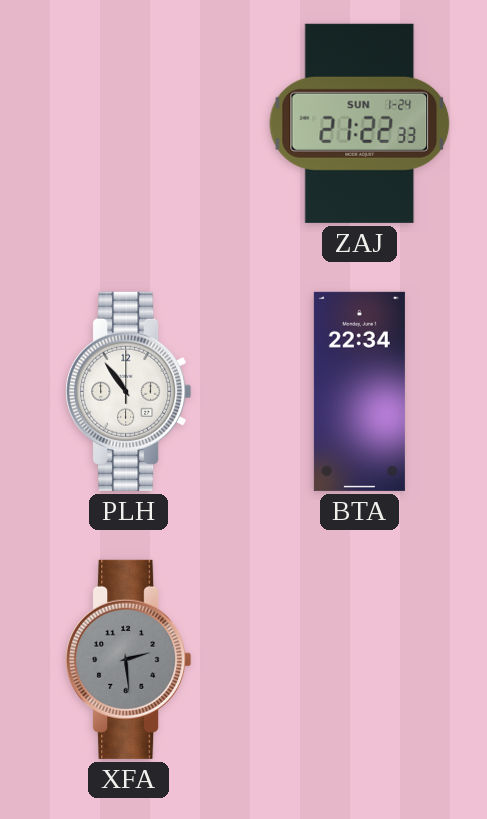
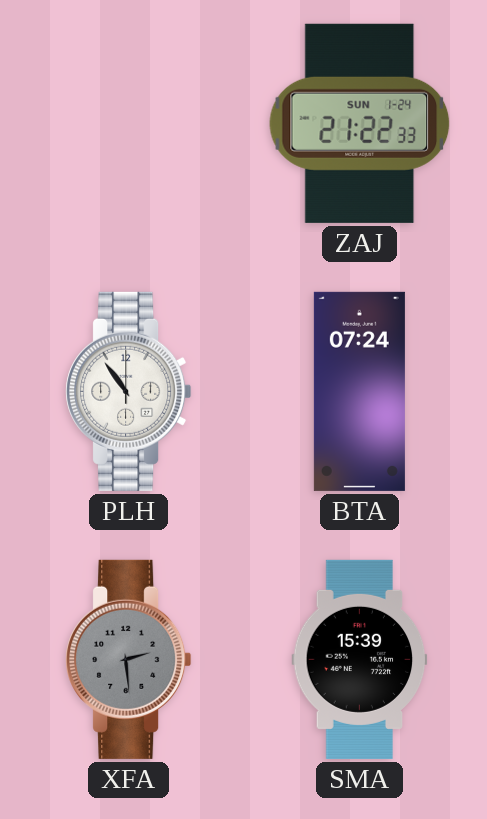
BTA: 22:34 -> 07:24
SMA: none -> 15:39
